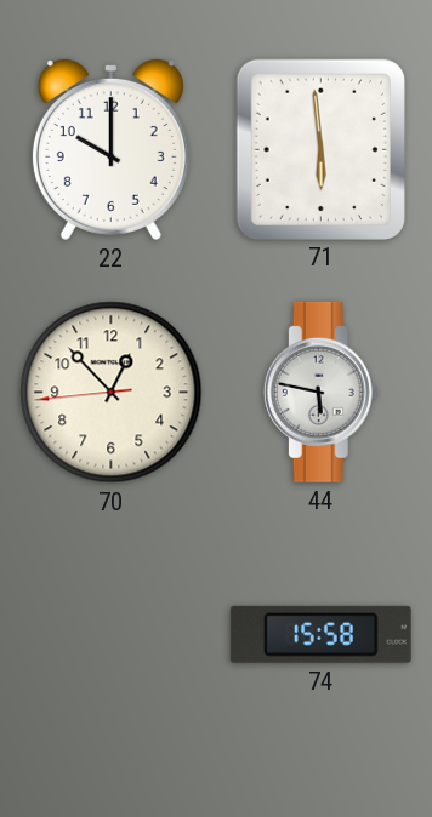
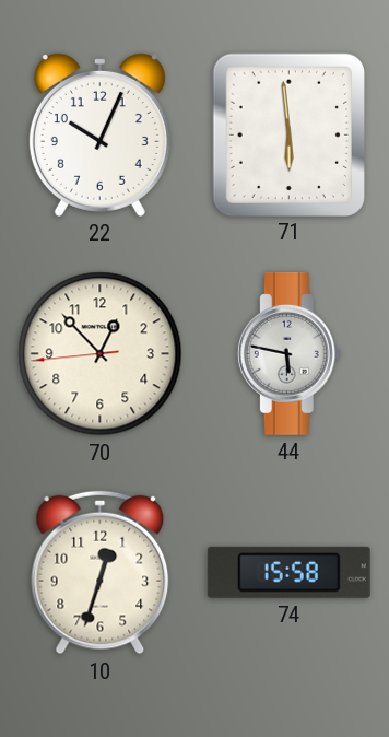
22: 10:00 -> 10:04
10: none -> 12:33
